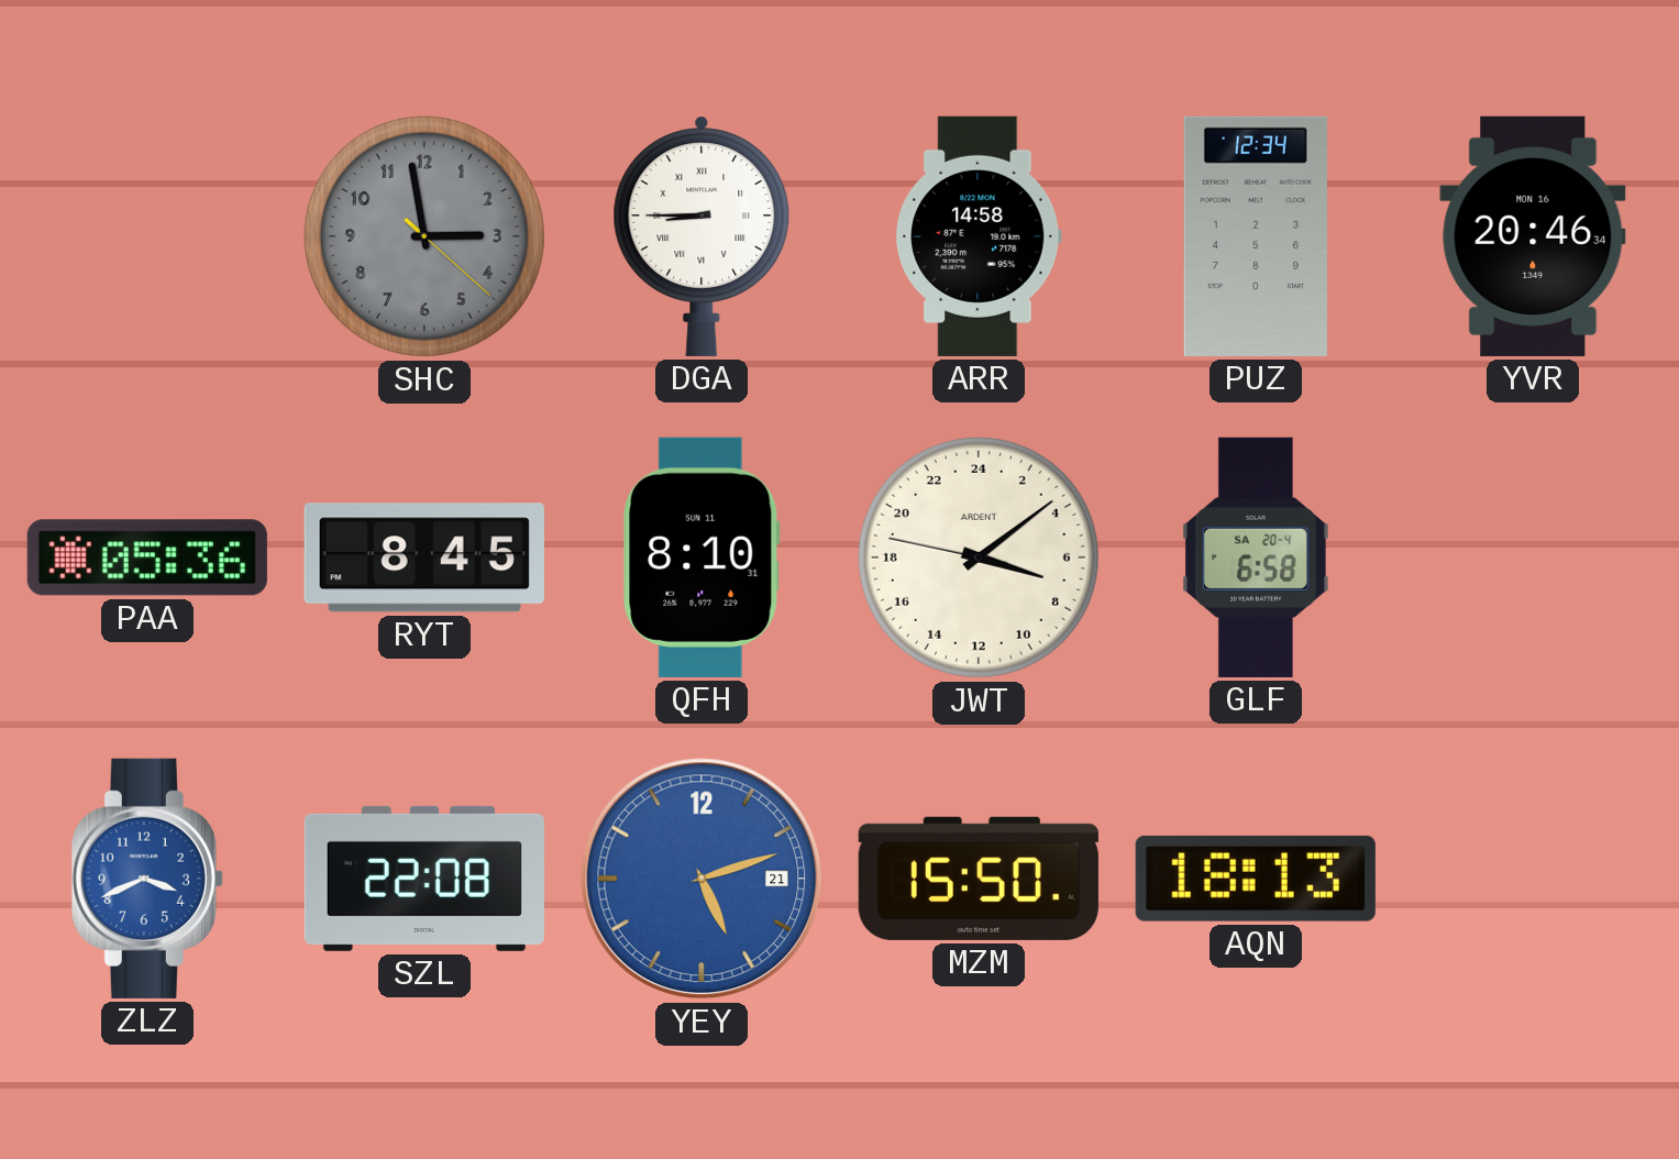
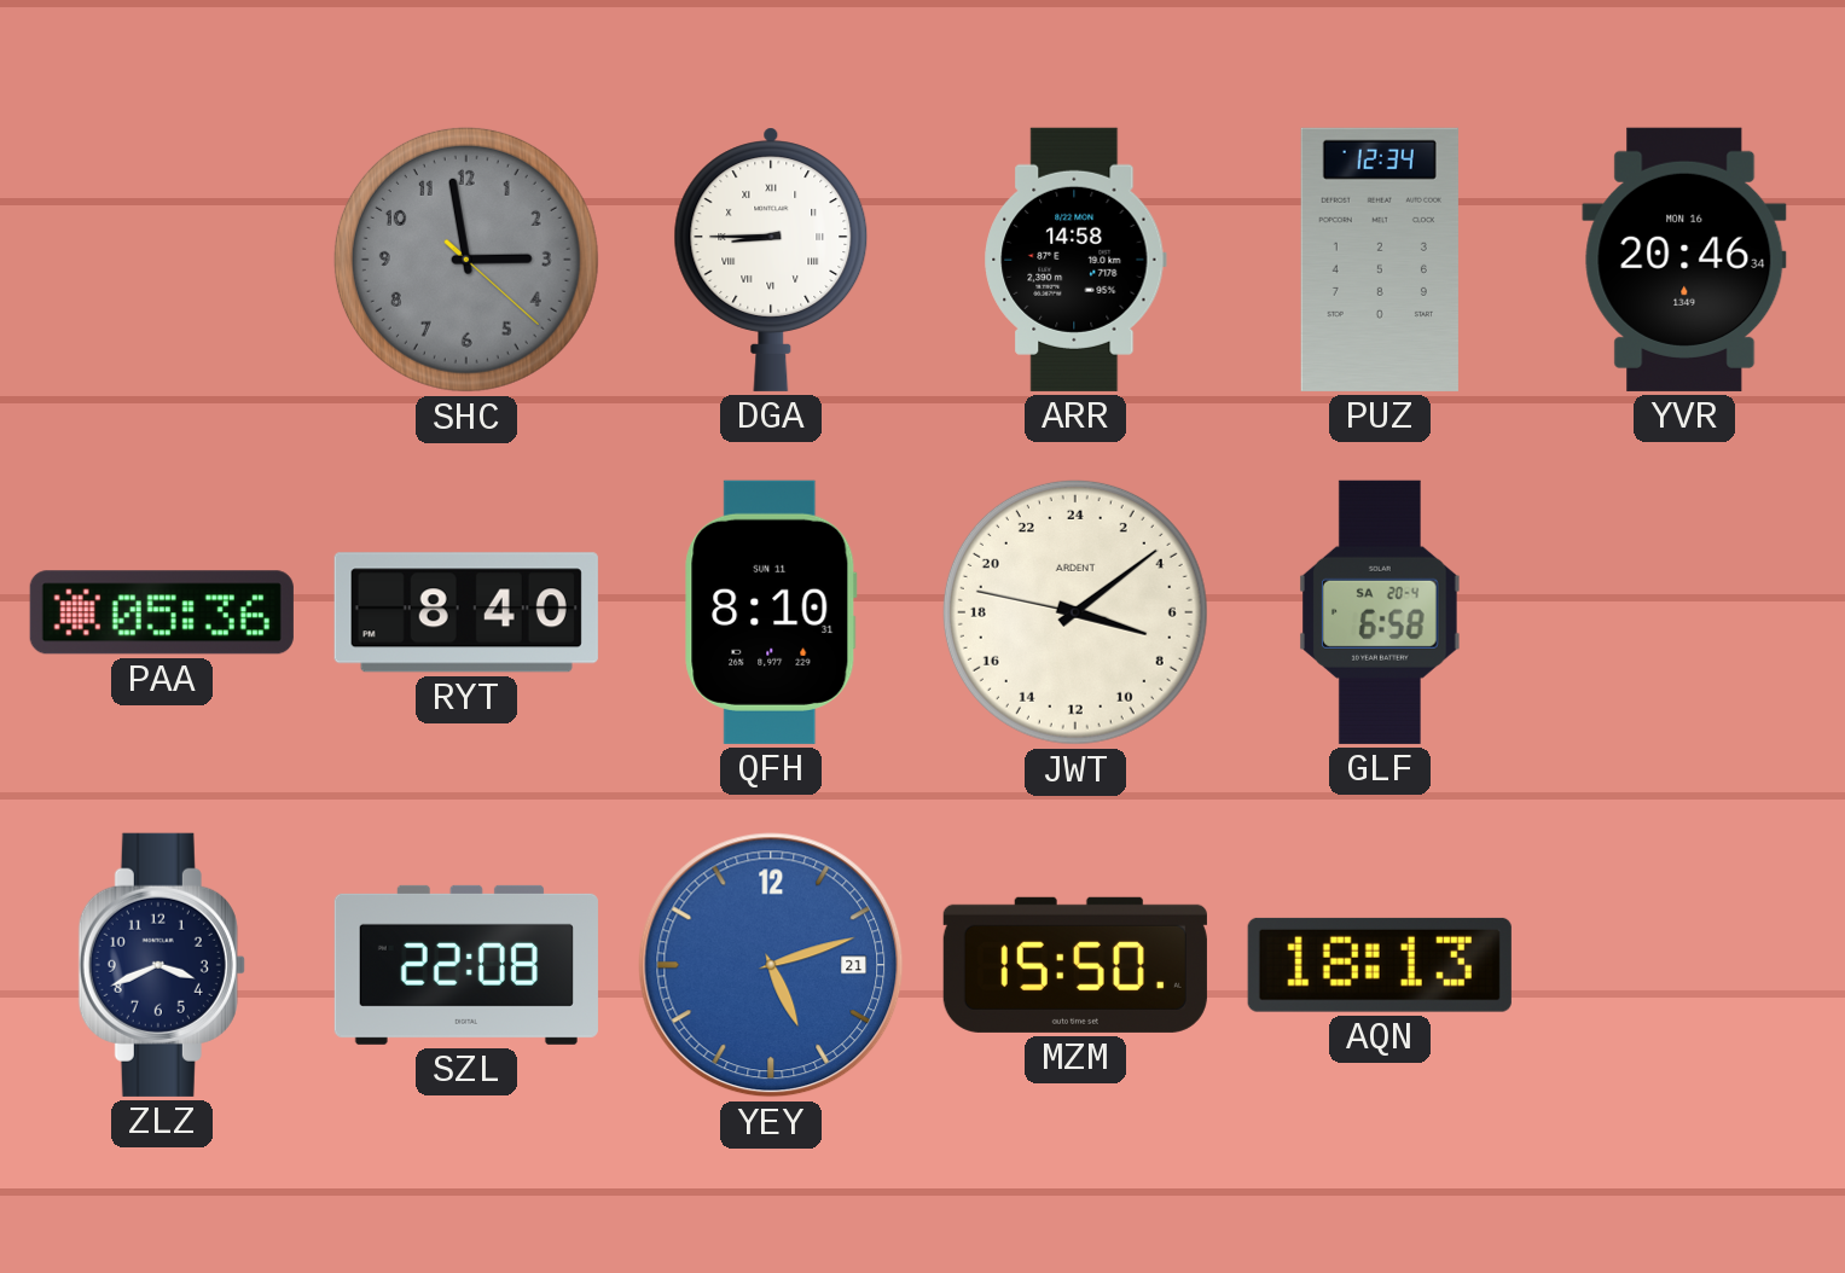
RYT: 8:45 -> 8:40
ZLZ dial: blue -> navy
